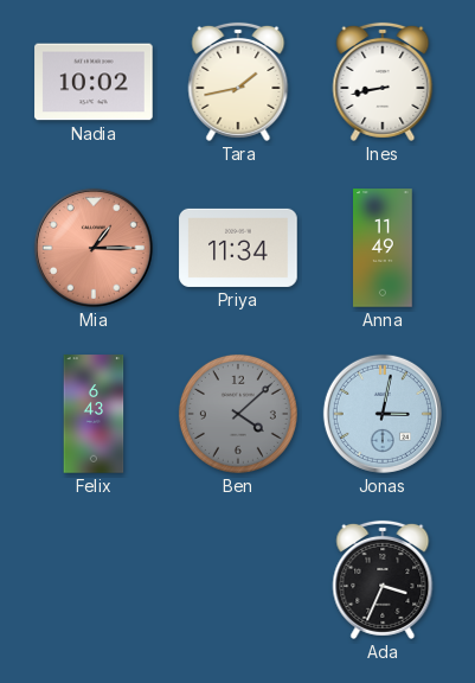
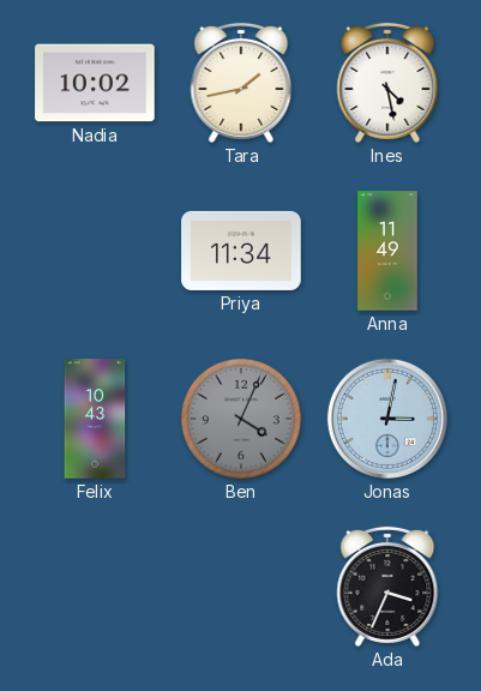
Ines: 8:43 -> 4:28
Mia: 1:15 -> none
Felix: 6:43 -> 10:43
Ben: 4:08 -> 4:04
